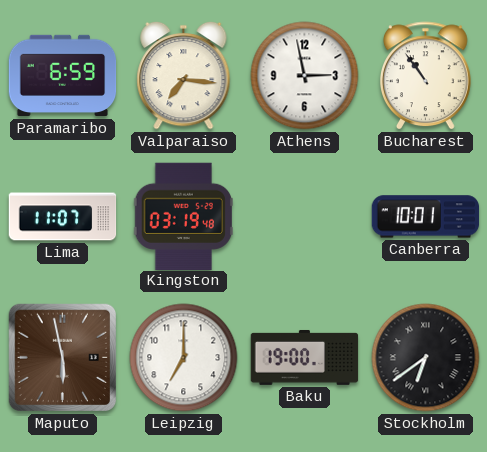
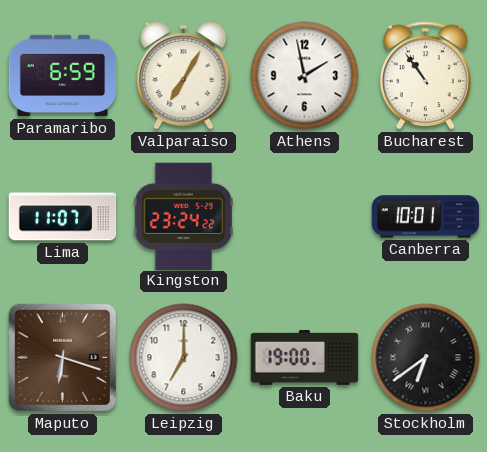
Valparaiso: 7:16 -> 7:05
Athens: 2:58 -> 1:58
Kingston: 03:19 -> 23:24
Maputo: 5:58 -> 6:18
